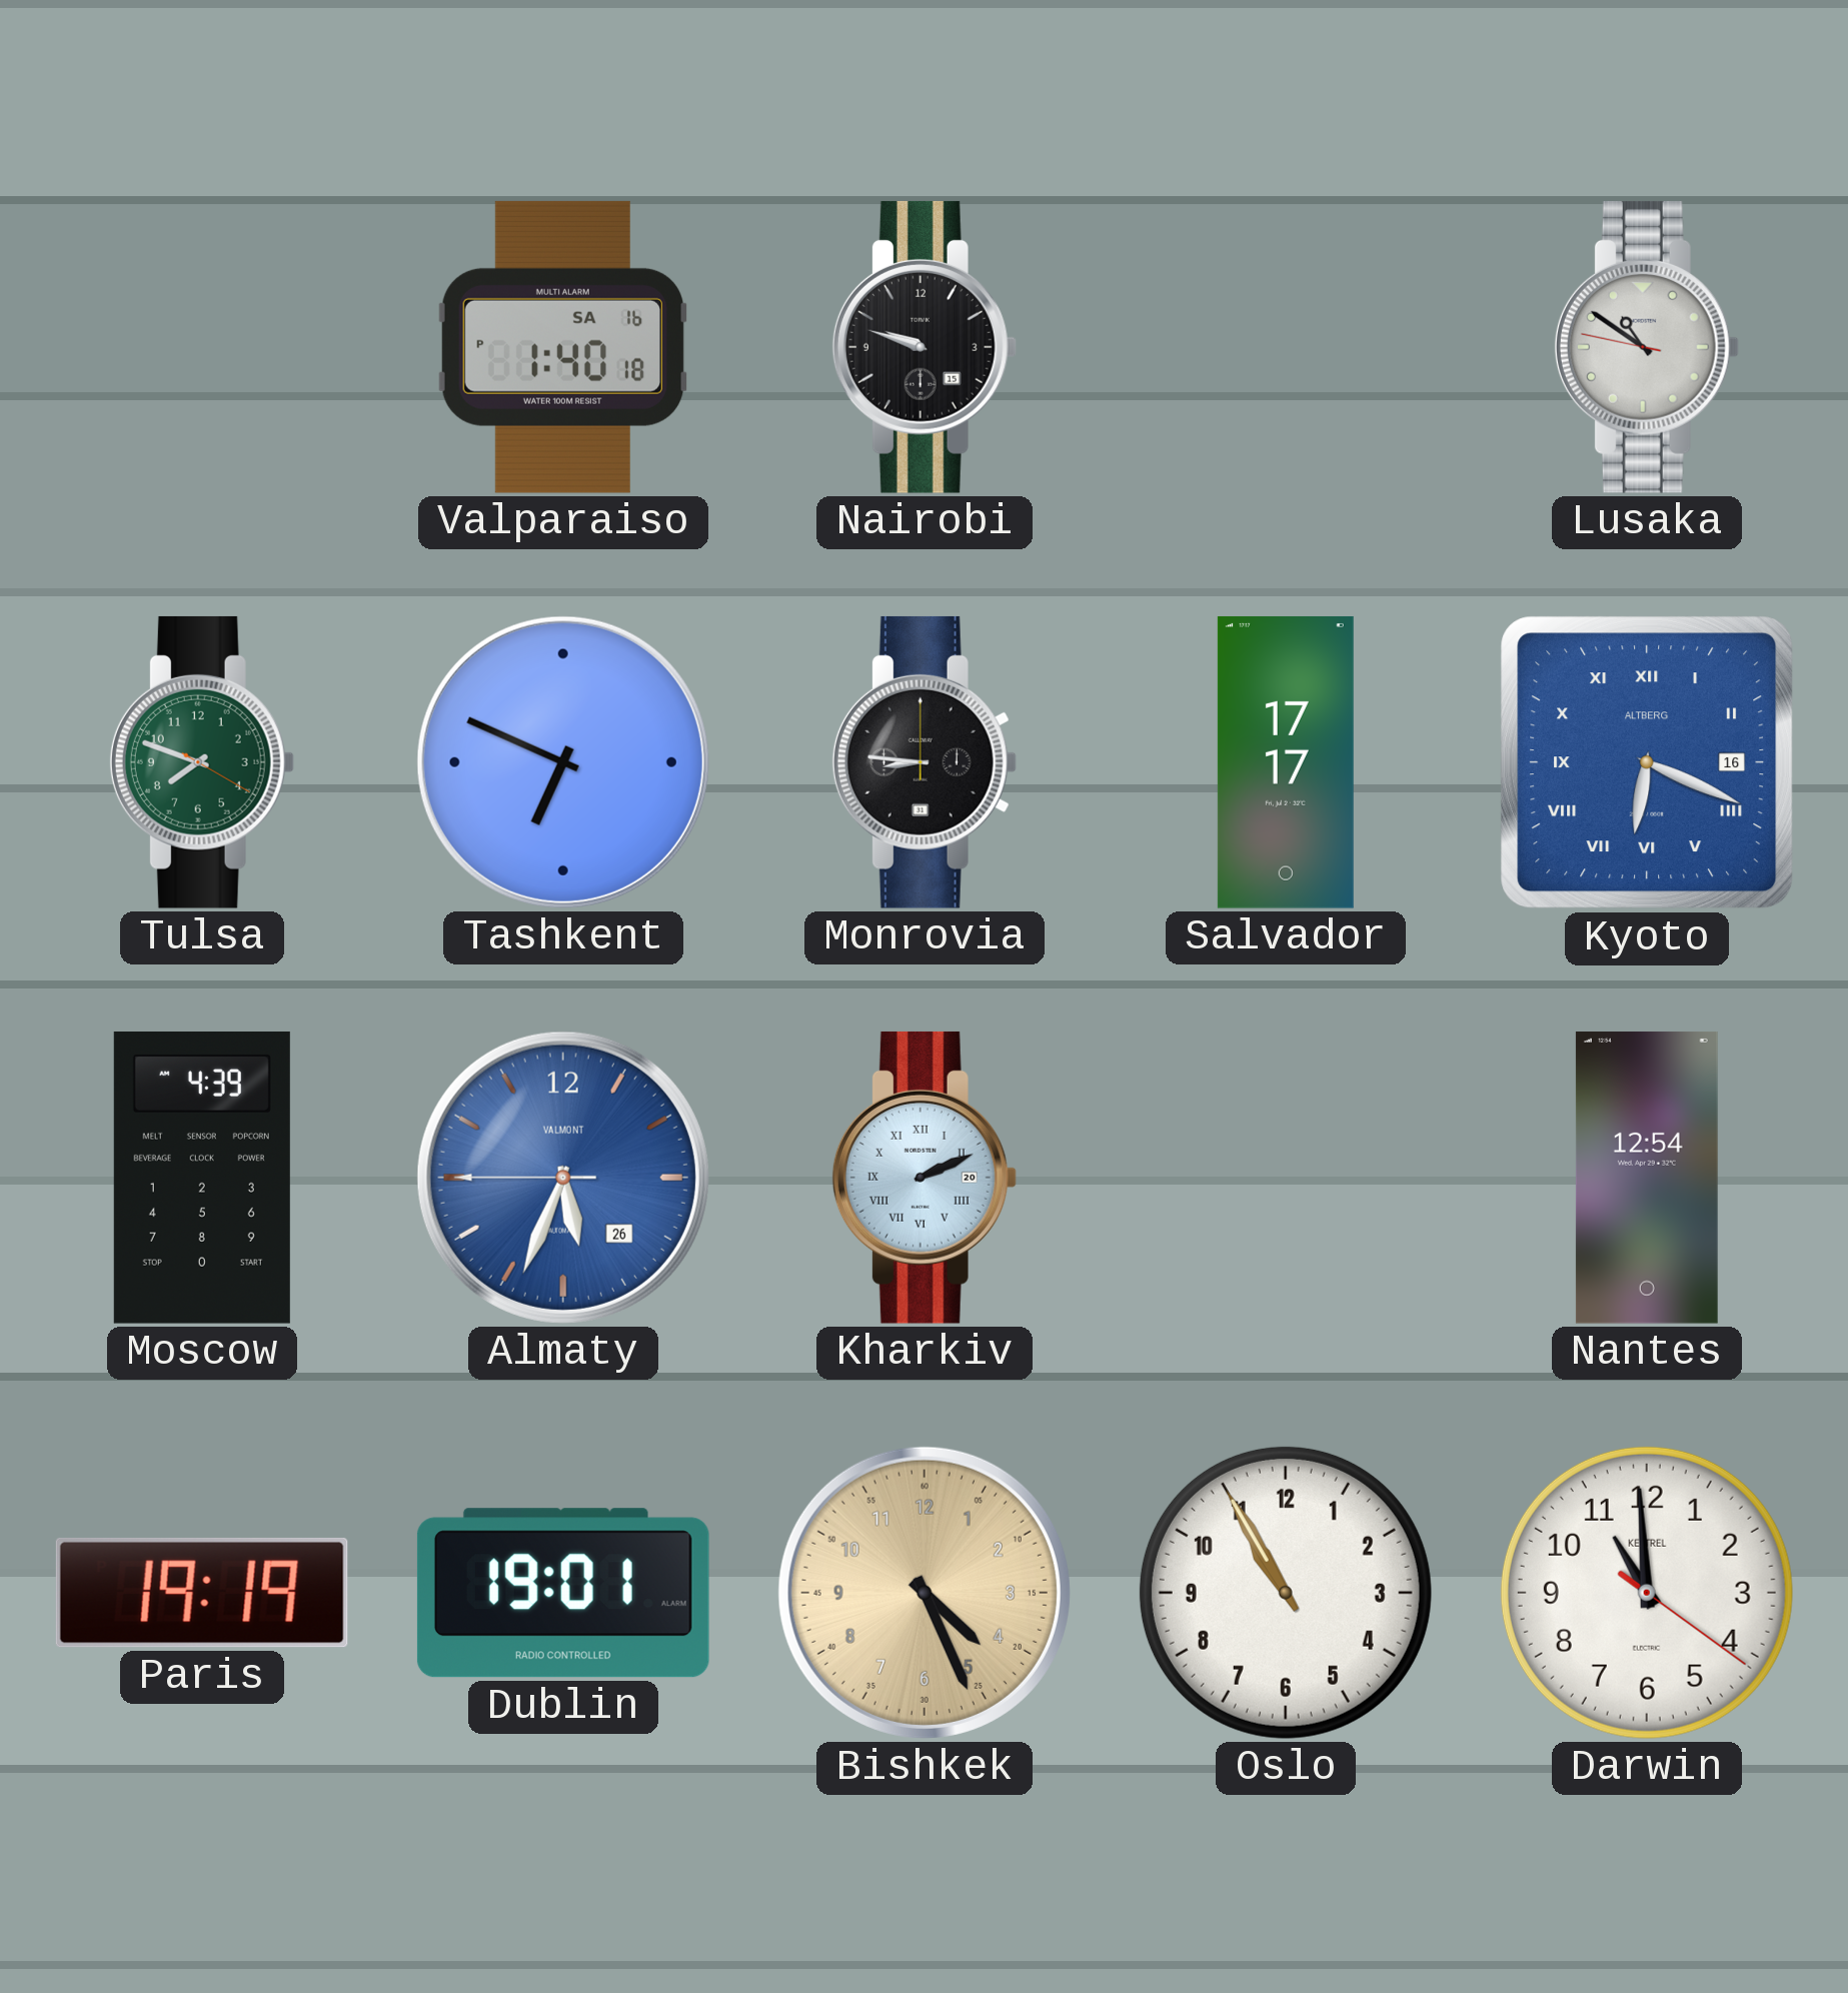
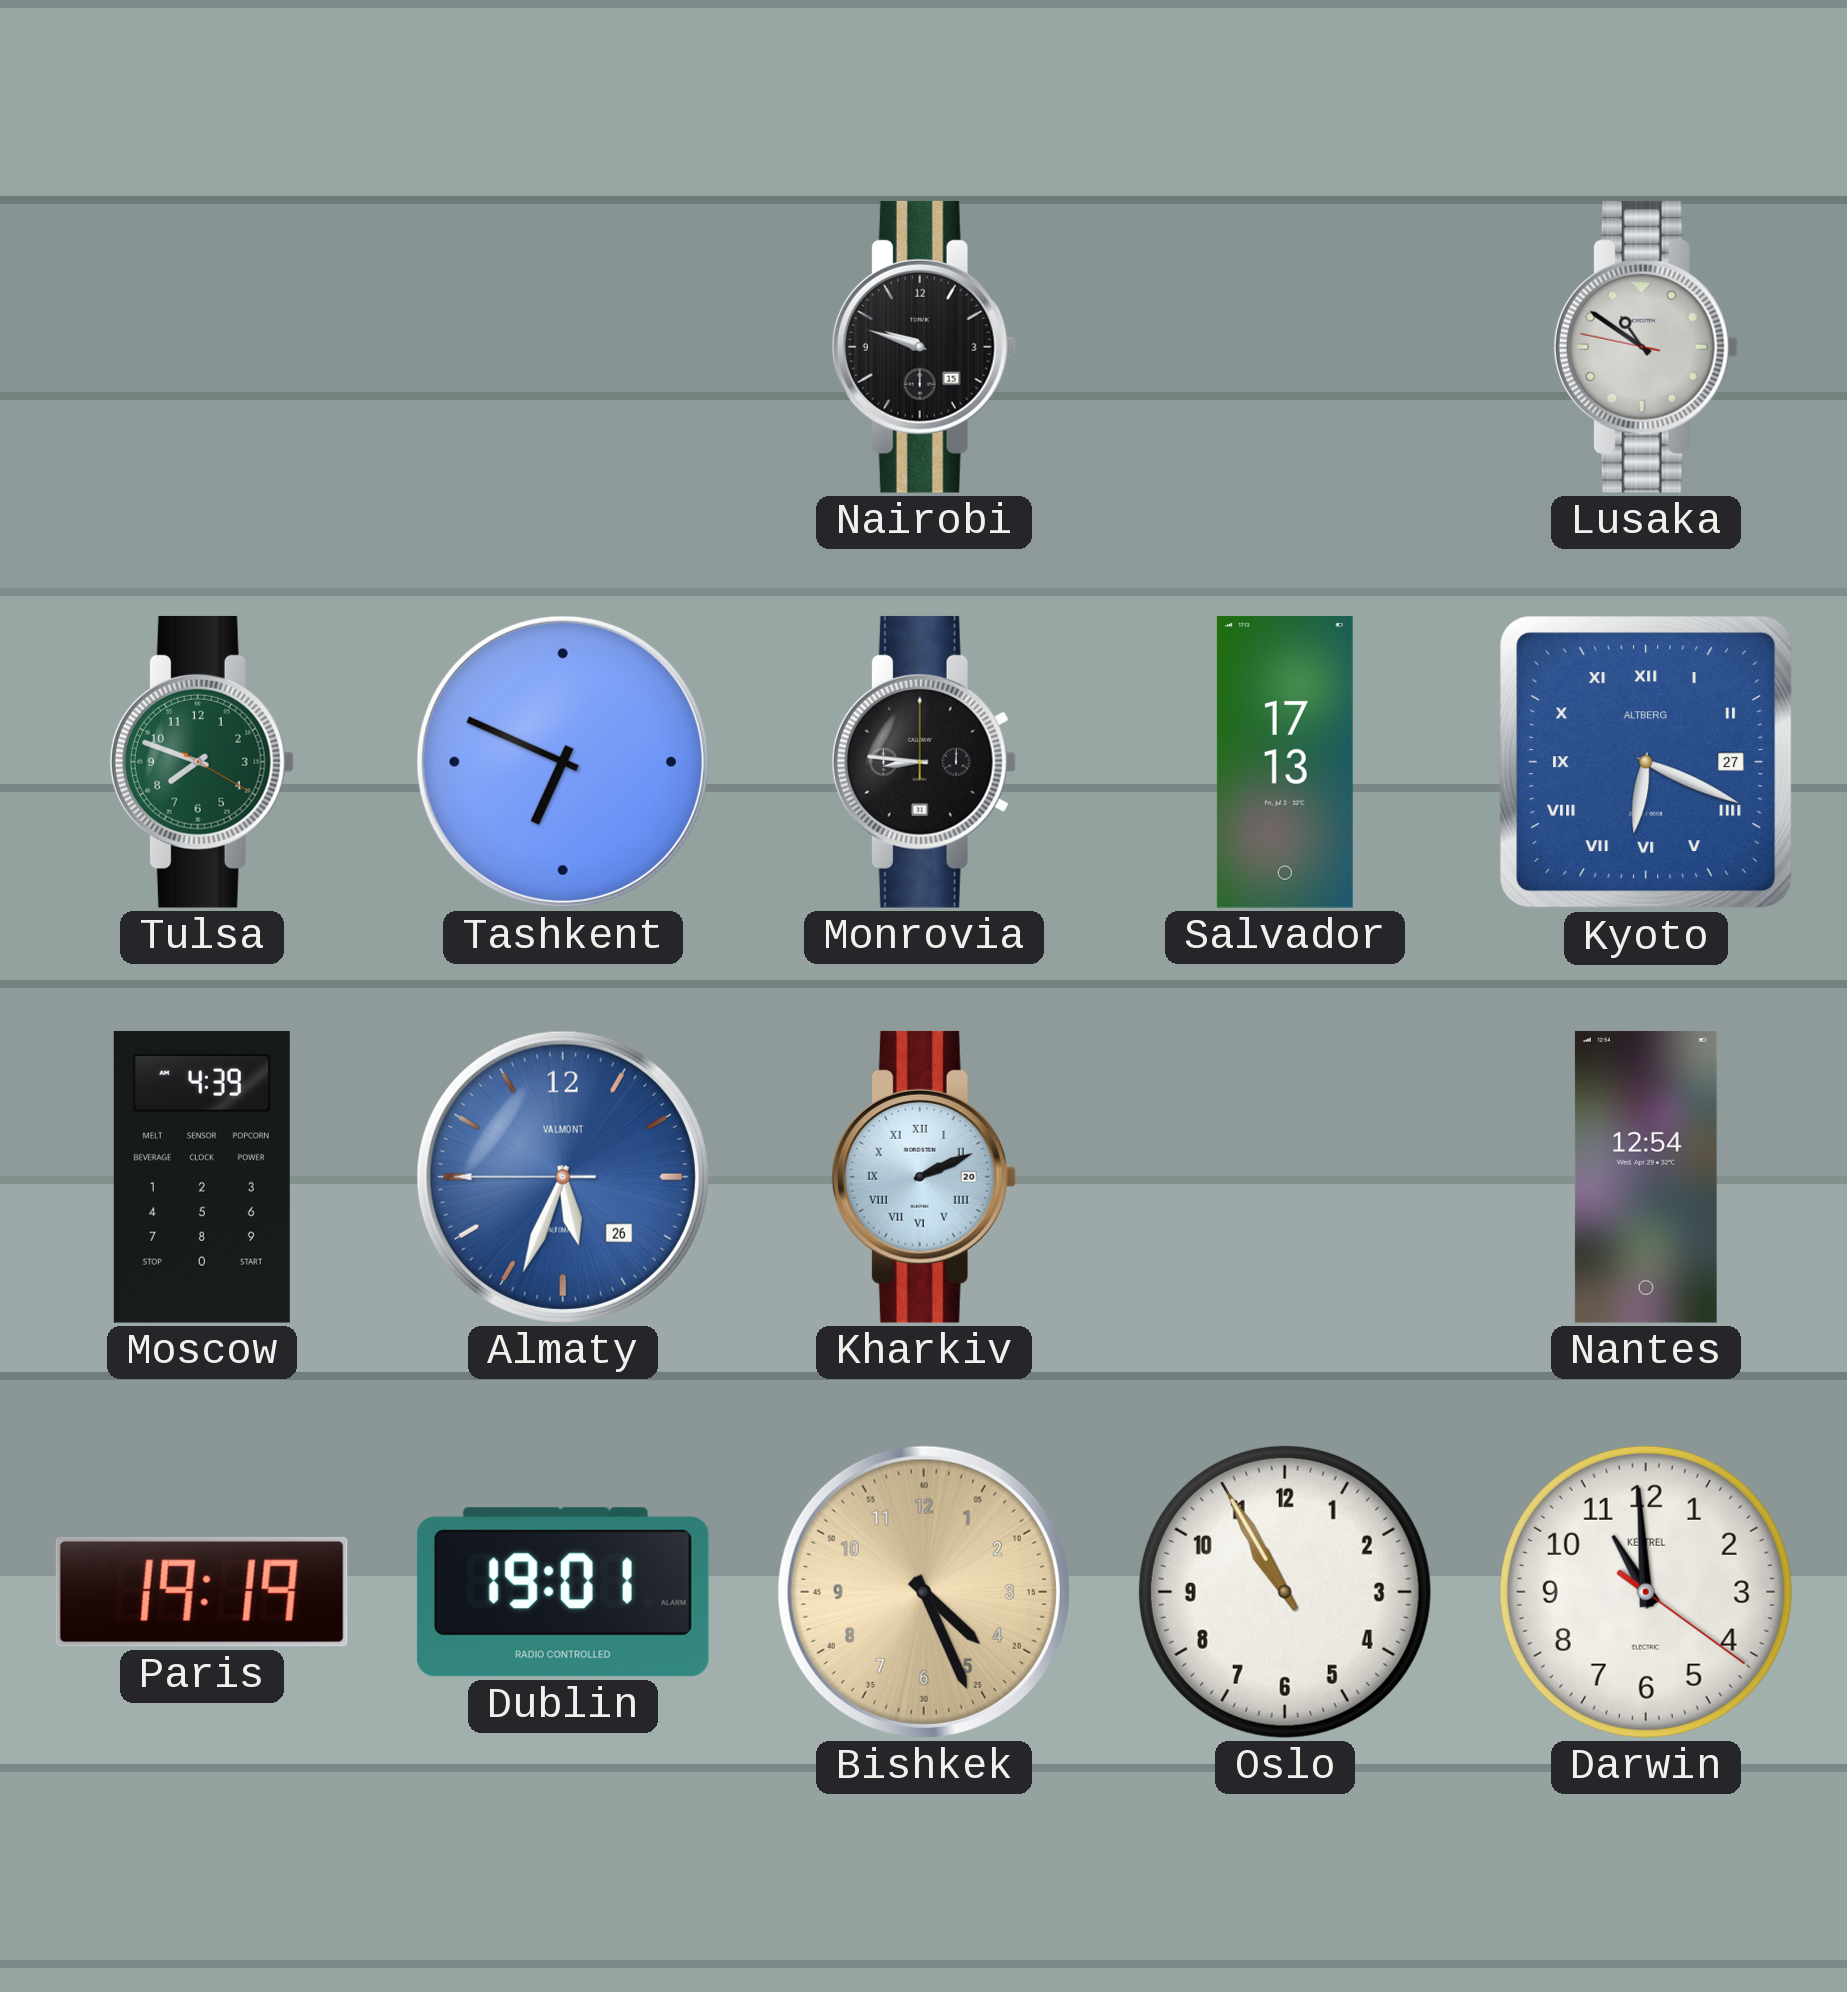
Valparaiso: 1:40 -> none
Salvador: 17:17 -> 17:13
Kyoto date: 16 -> 27
